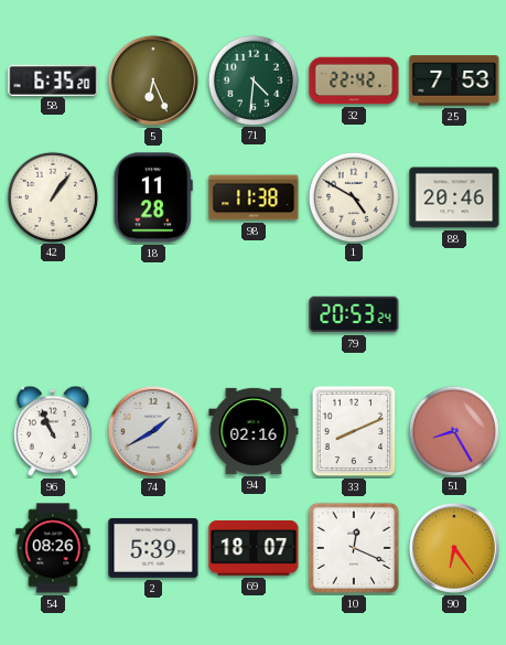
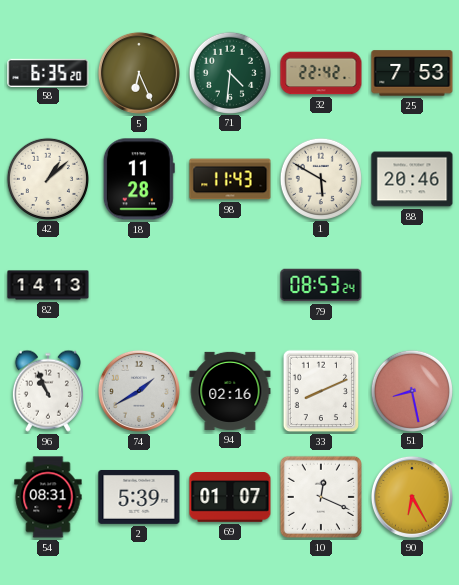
42: 1:06 -> 1:08
98: 11:38 -> 11:43
1: 4:50 -> 5:50
82: none -> 14:13
79: 20:53 -> 08:53
51: 8:25 -> 8:28
54: 08:26 -> 08:31
69: 18:07 -> 01:07
90: 6:24 -> 6:25
